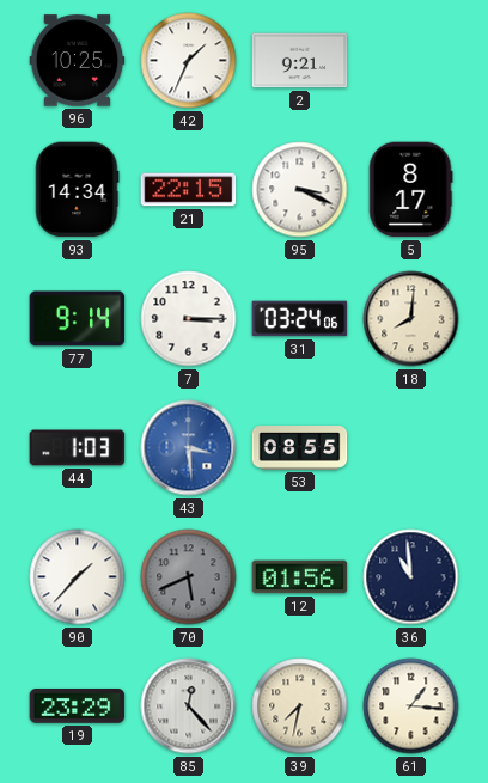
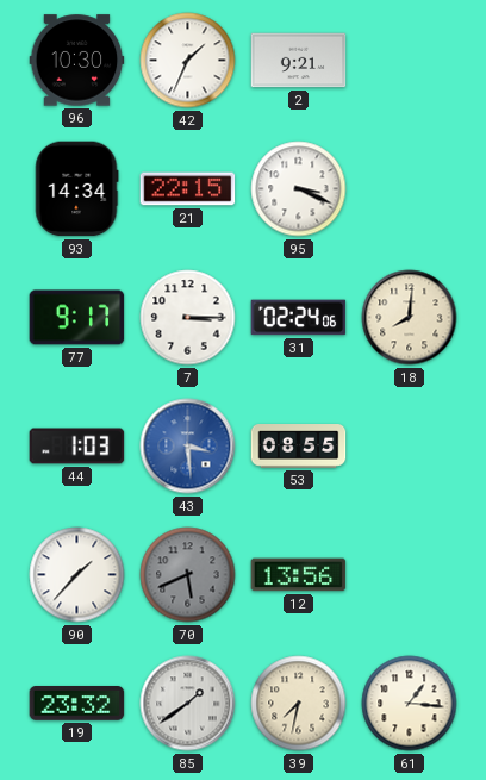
96: 10:25 -> 10:30
5: 8:17 -> none
77: 9:14 -> 9:17
31: 03:24 -> 02:24
12: 01:56 -> 13:56
36: 10:59 -> none
19: 23:29 -> 23:32
85: 12:23 -> 1:39
